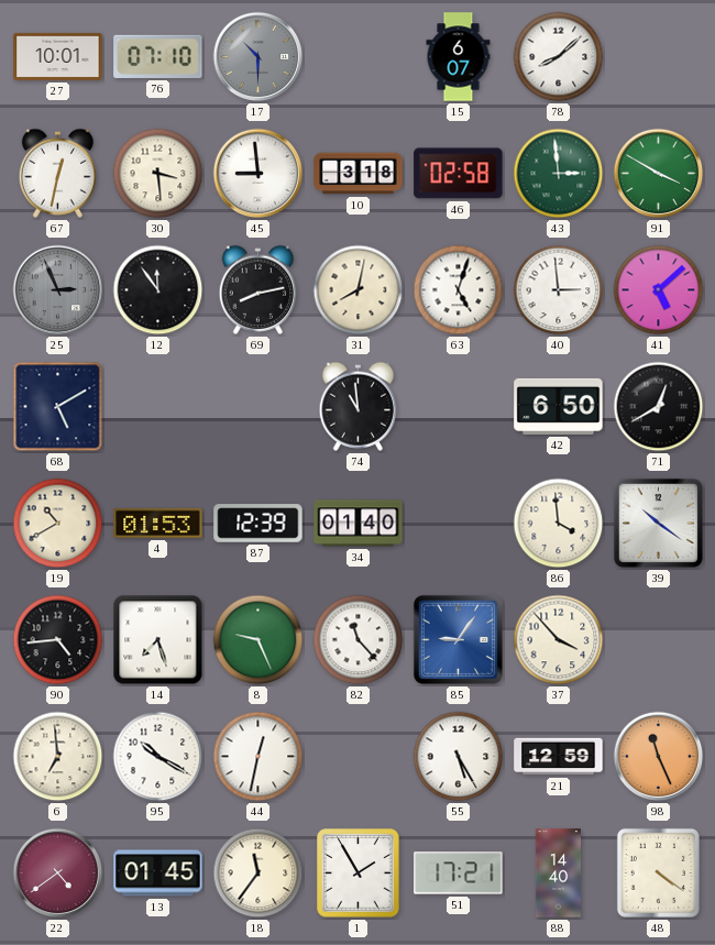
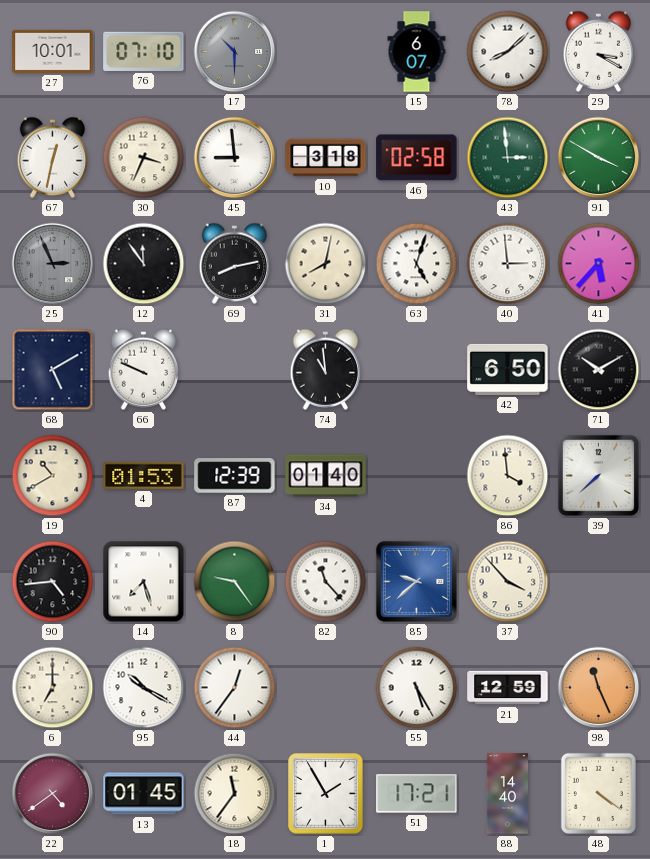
29: none -> 3:20
30: 3:29 -> 3:34
41: 5:08 -> 5:37
66: none -> 9:49
71: 12:40 -> 10:10
39: 10:21 -> 7:38
8: 9:26 -> 9:24
85: 9:06 -> 9:38
6: 6:59 -> 7:00
44: 12:32 -> 12:36
